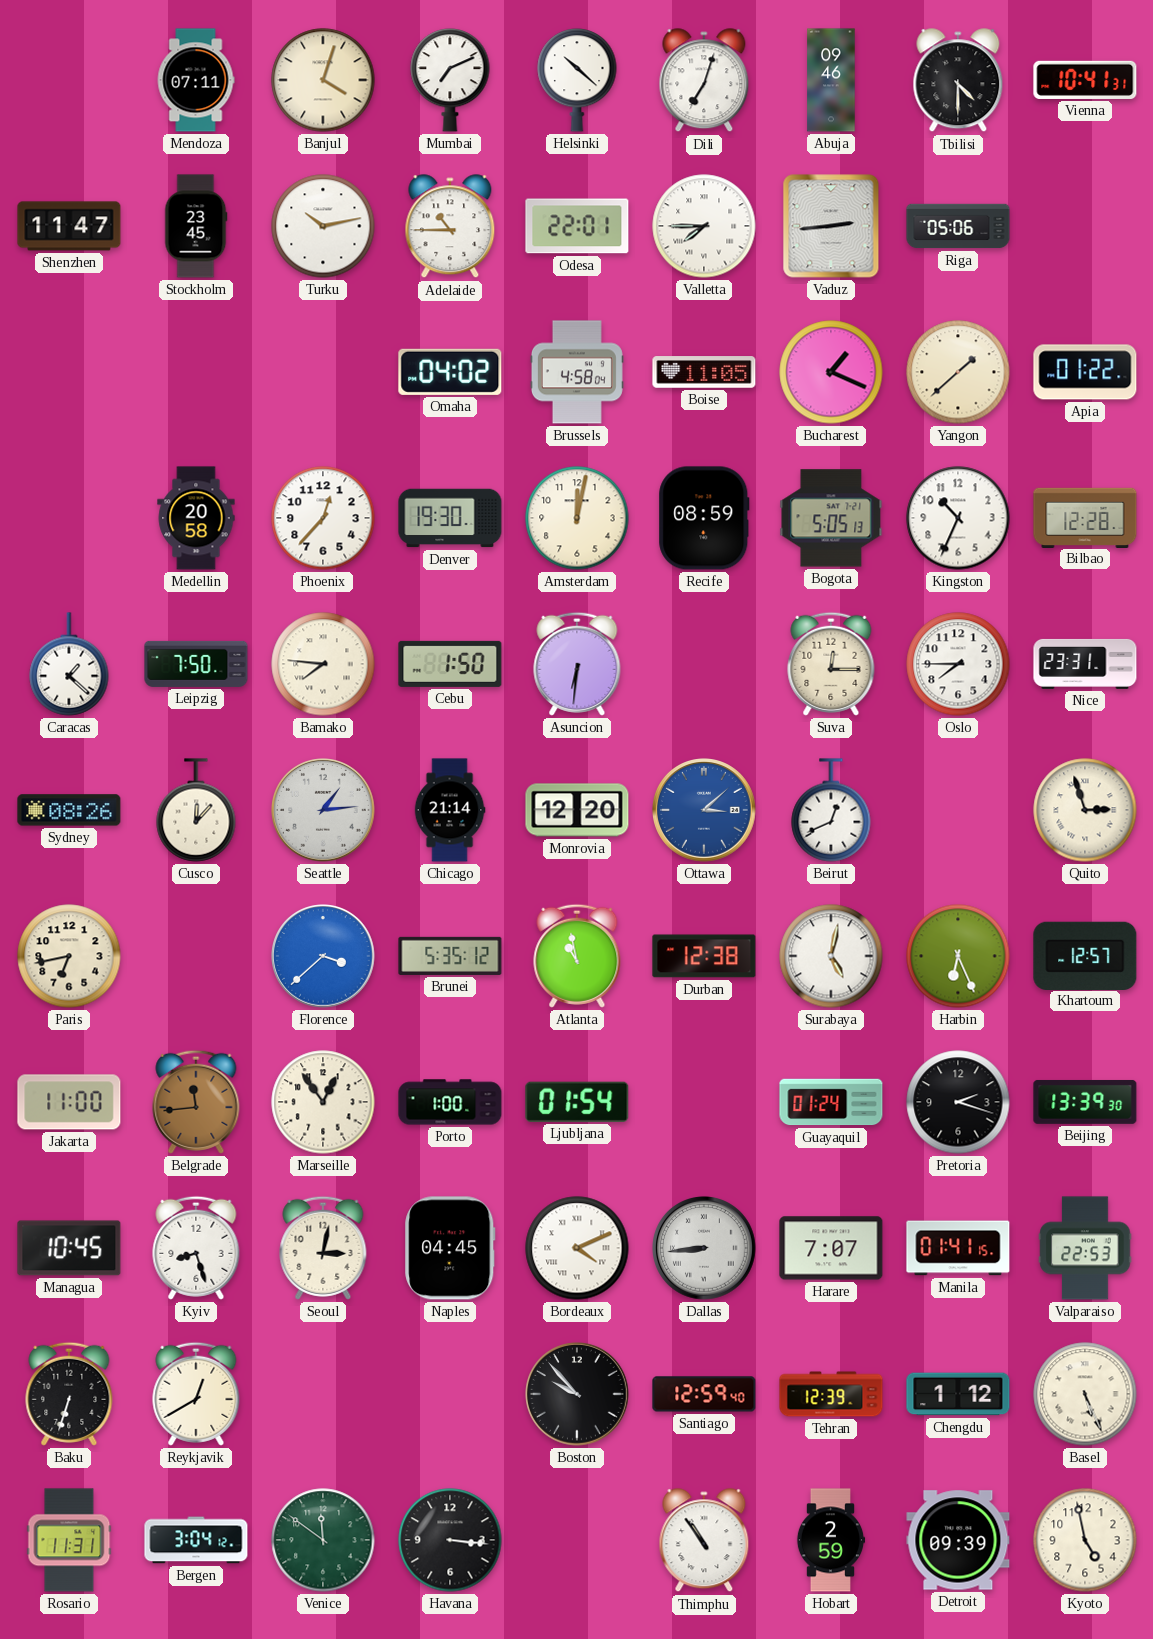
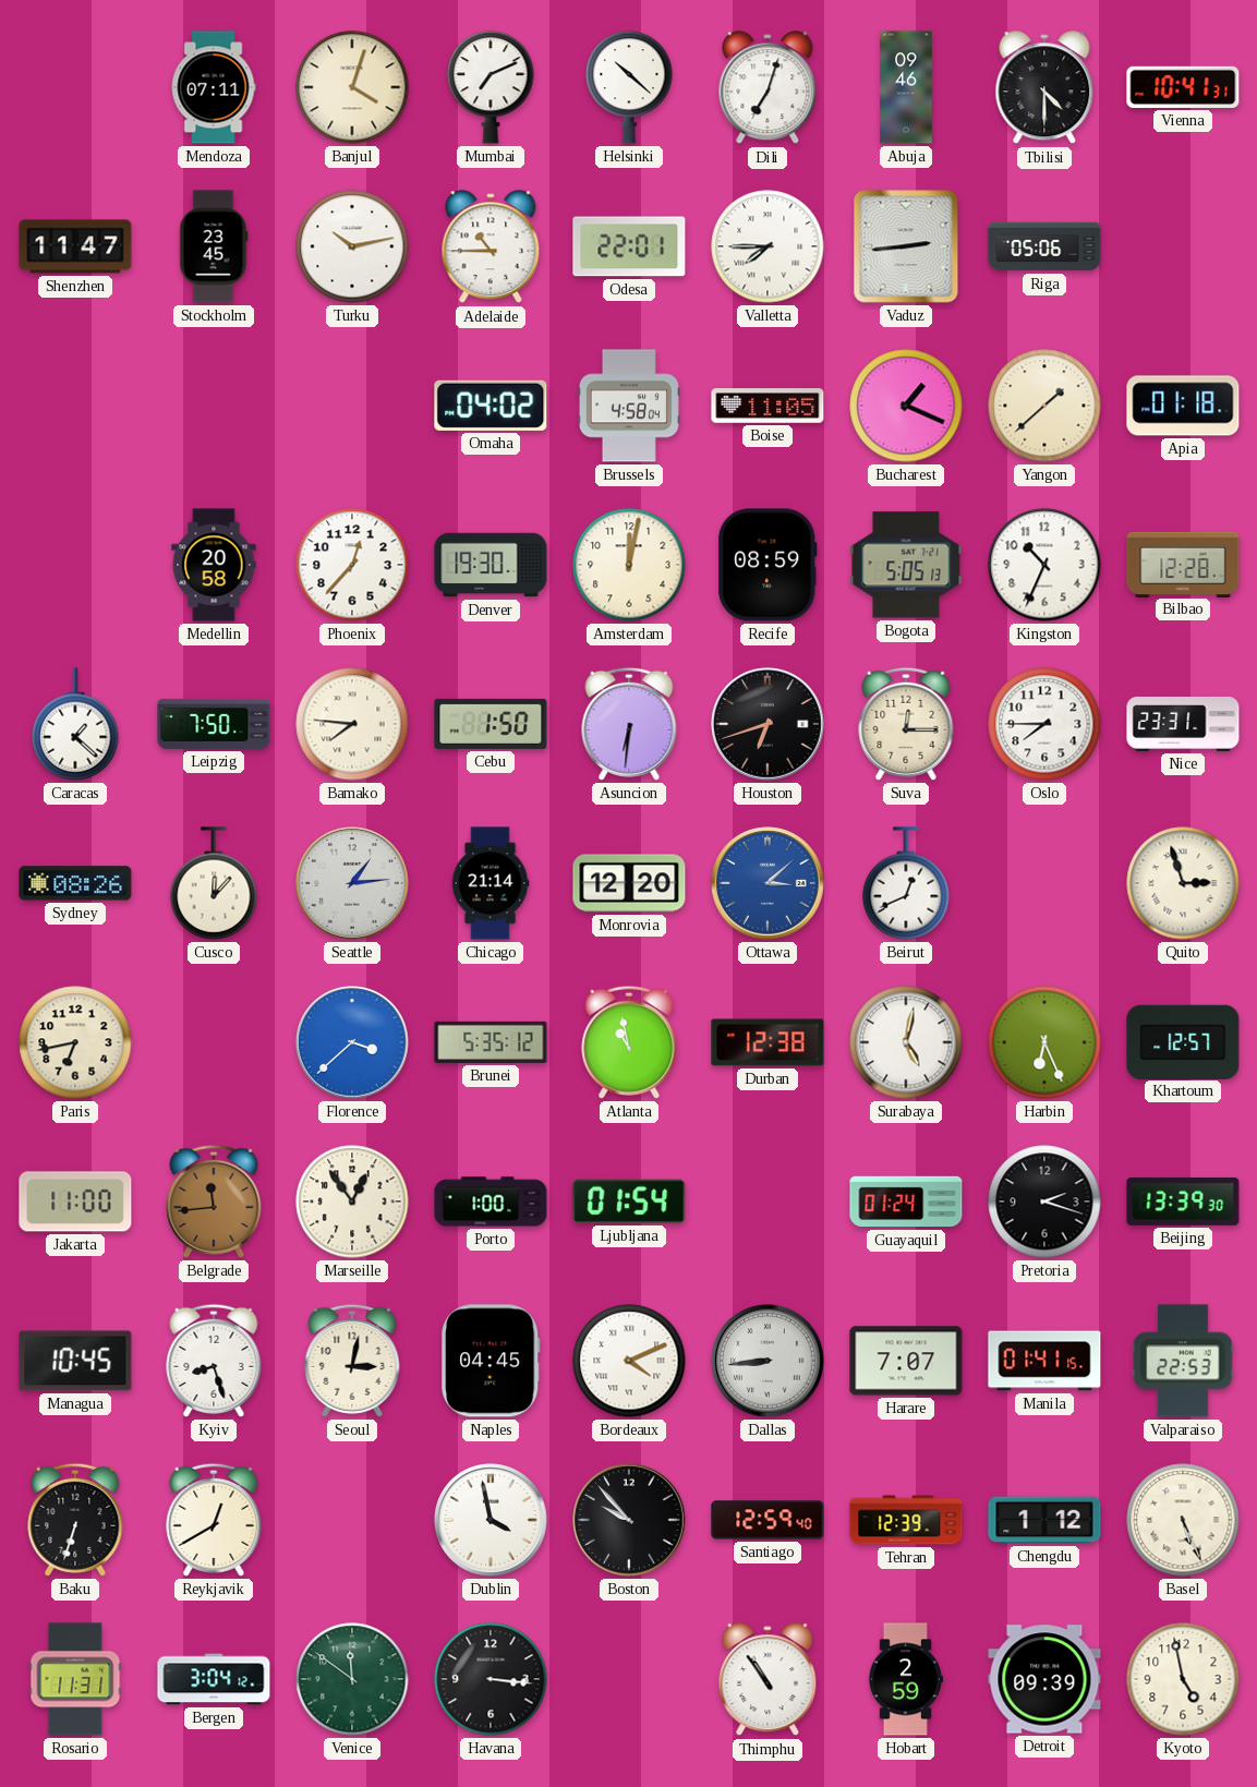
Apia: 01:22 -> 01:18
Houston: none -> 6:42
Dublin: none -> 3:58
